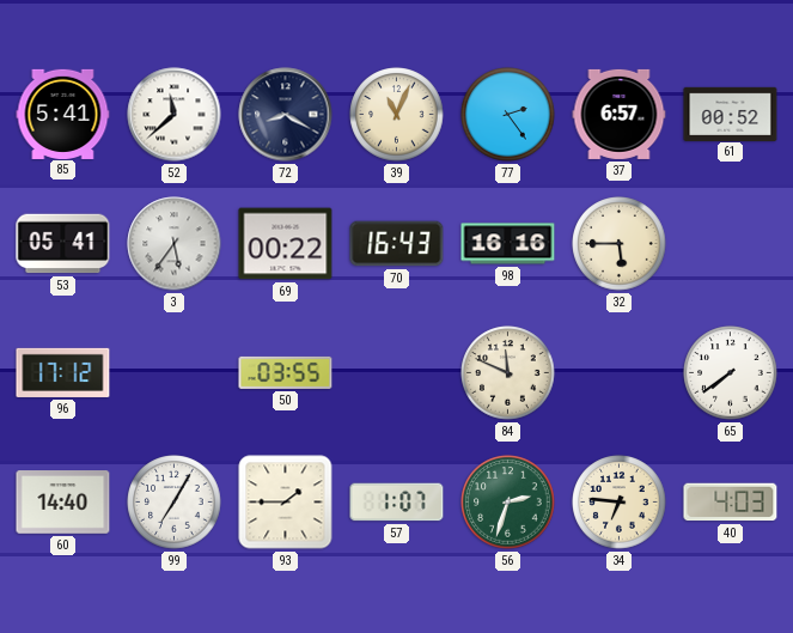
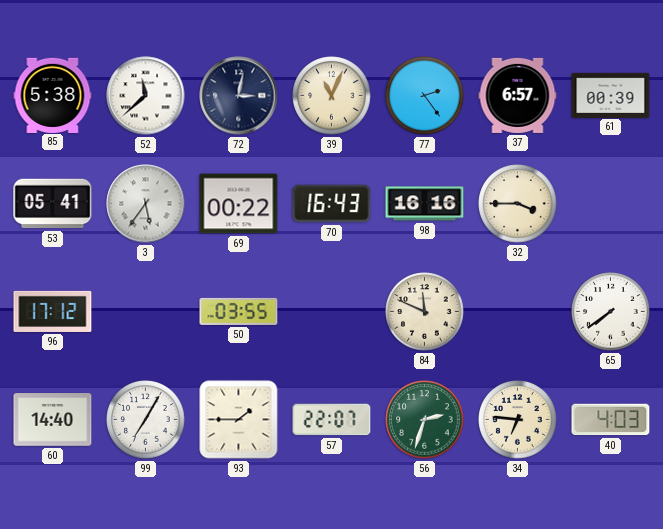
85: 5:41 -> 5:38
72: 8:20 -> 3:02
61: 00:52 -> 00:39
32: 5:45 -> 3:45
57: 1:07 -> 22:07
